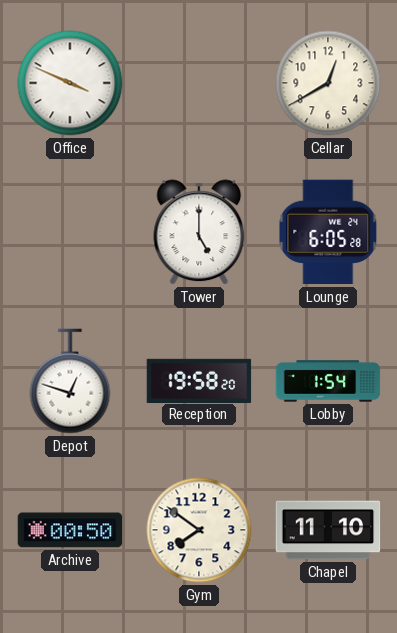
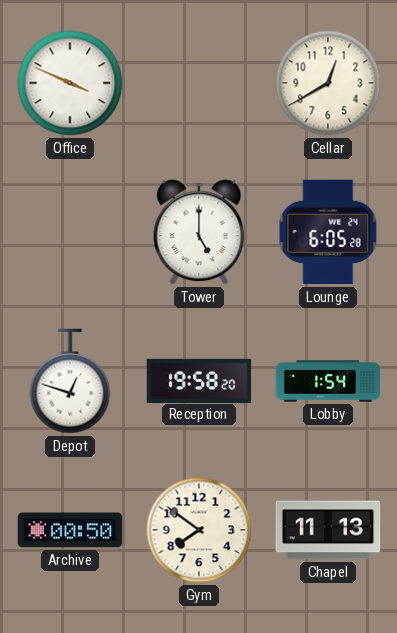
Chapel: 11:10 -> 11:13
